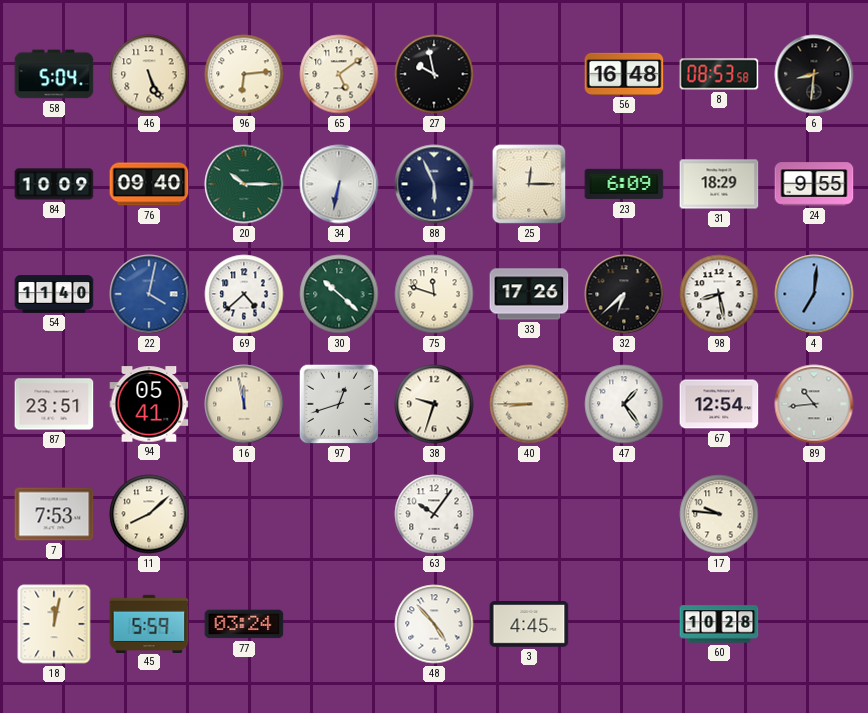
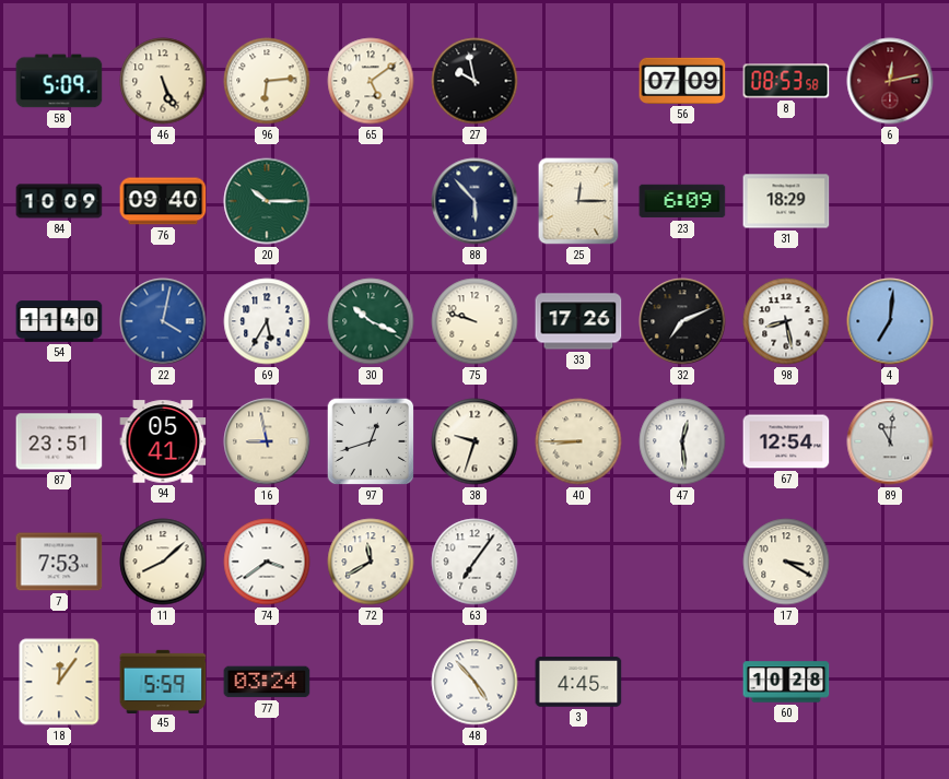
58: 5:04 -> 5:09
56: 16:48 -> 07:09
6: 8:31 -> 12:13
6 dial: black -> burgundy
34: 6:32 -> none
88: 5:56 -> 5:53
24: 9:55 -> none
69: 4:38 -> 5:35
30: 10:22 -> 10:19
75: 11:48 -> 9:48
32: 6:38 -> 7:11
16: 11:58 -> 8:58
47: 1:24 -> 12:29
89: 10:44 -> 11:01
74: none -> 3:39
72: none -> 11:40
63: 10:06 -> 7:06
17: 9:46 -> 3:20
18: 12:02 -> 12:06
